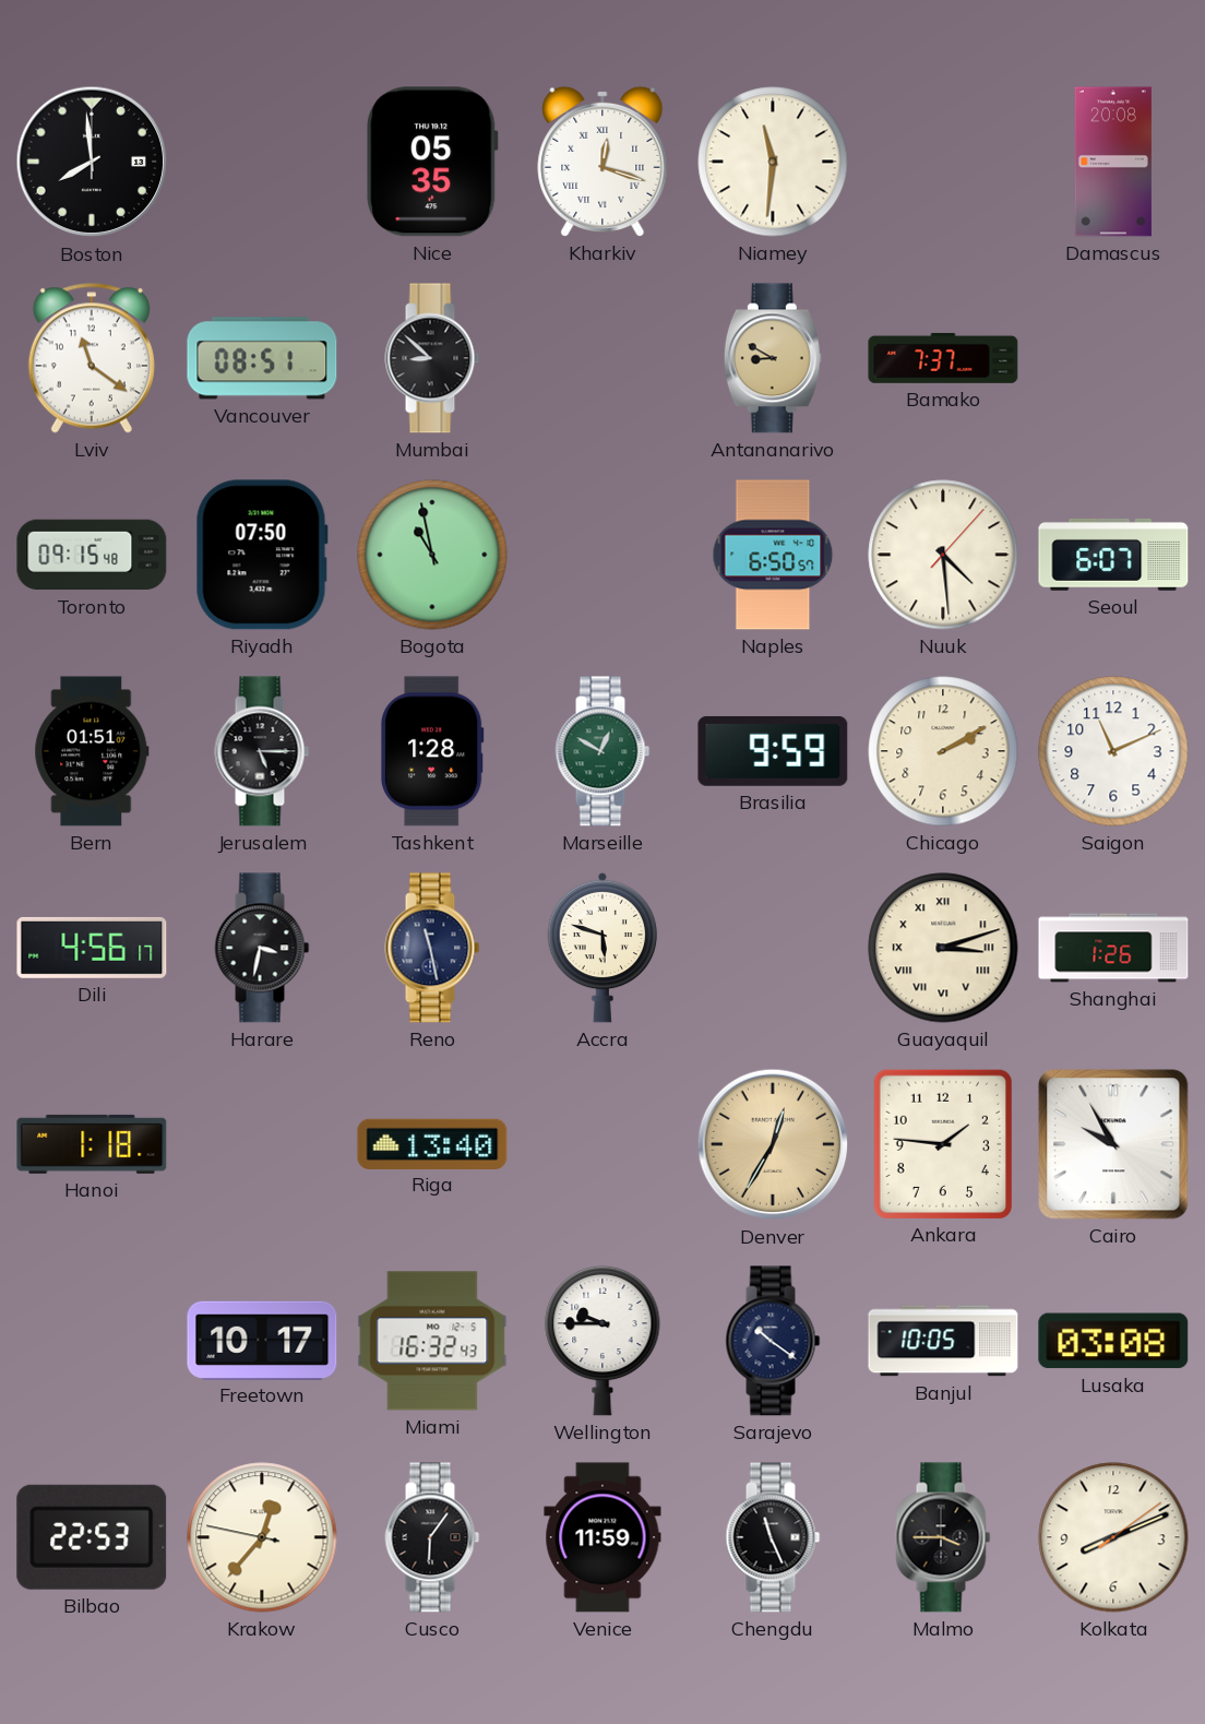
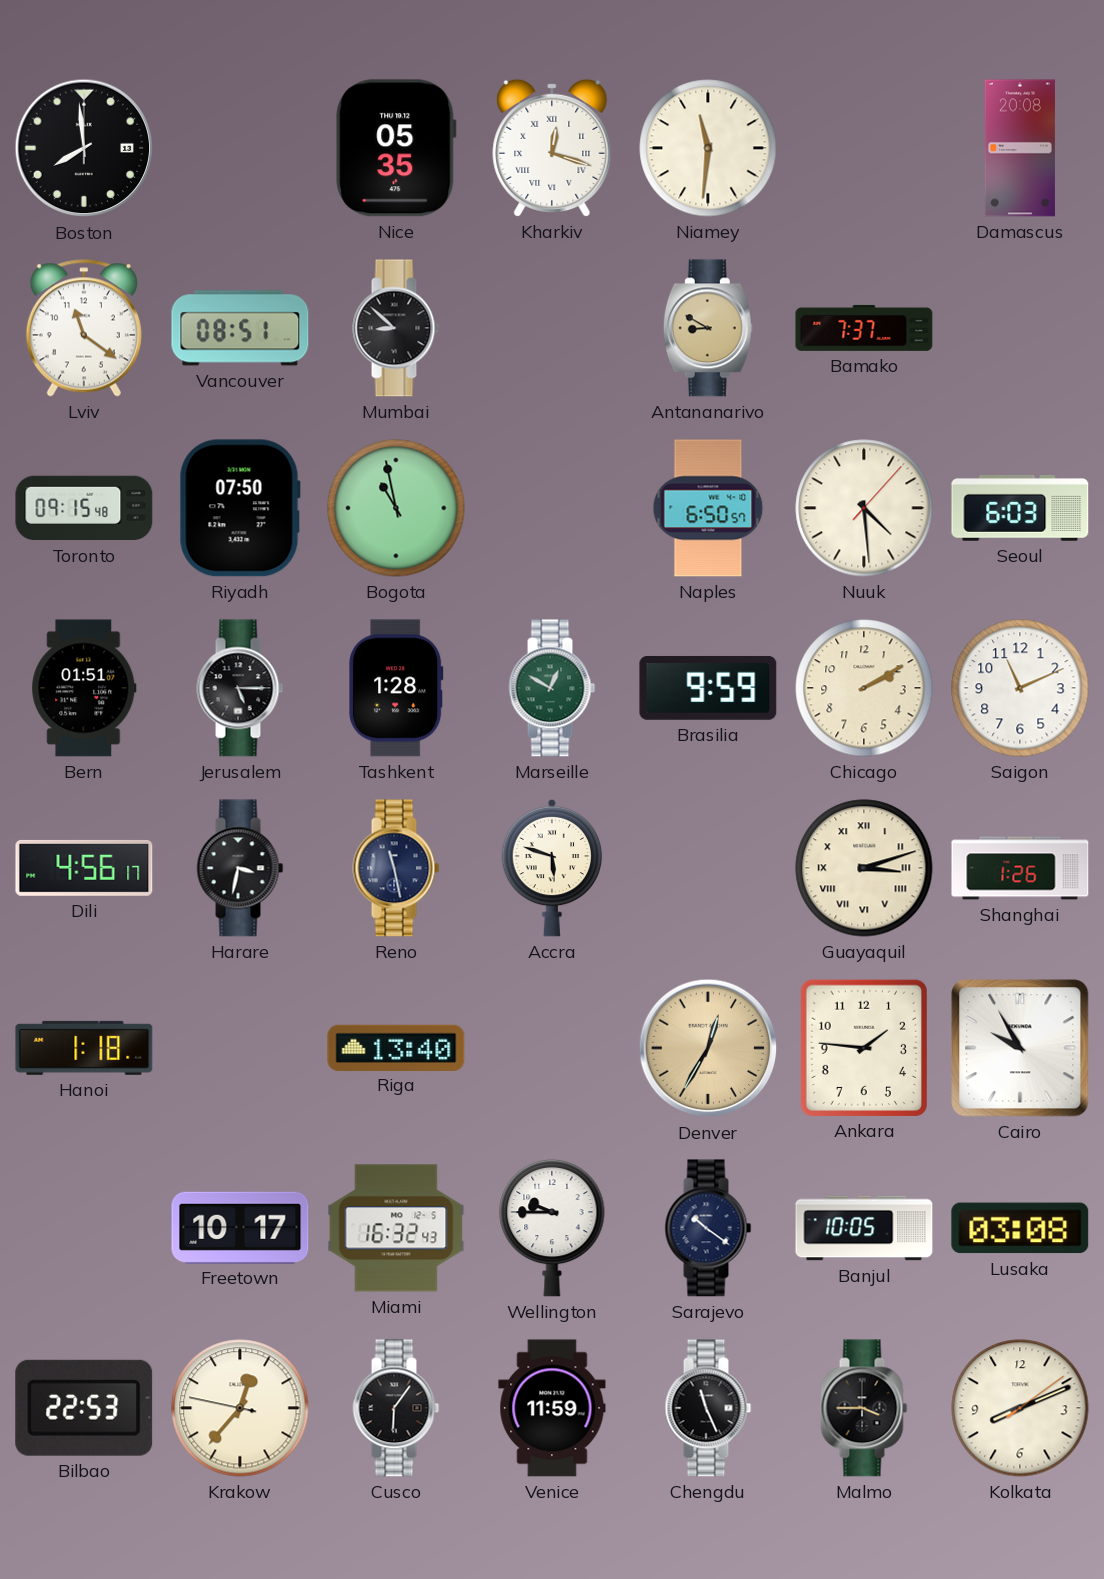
Seoul: 6:07 -> 6:03
